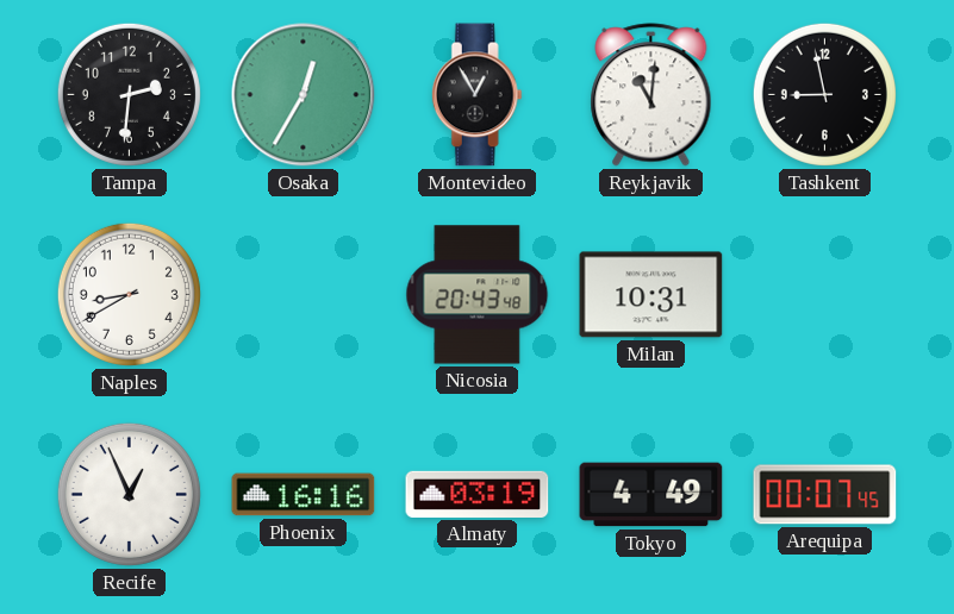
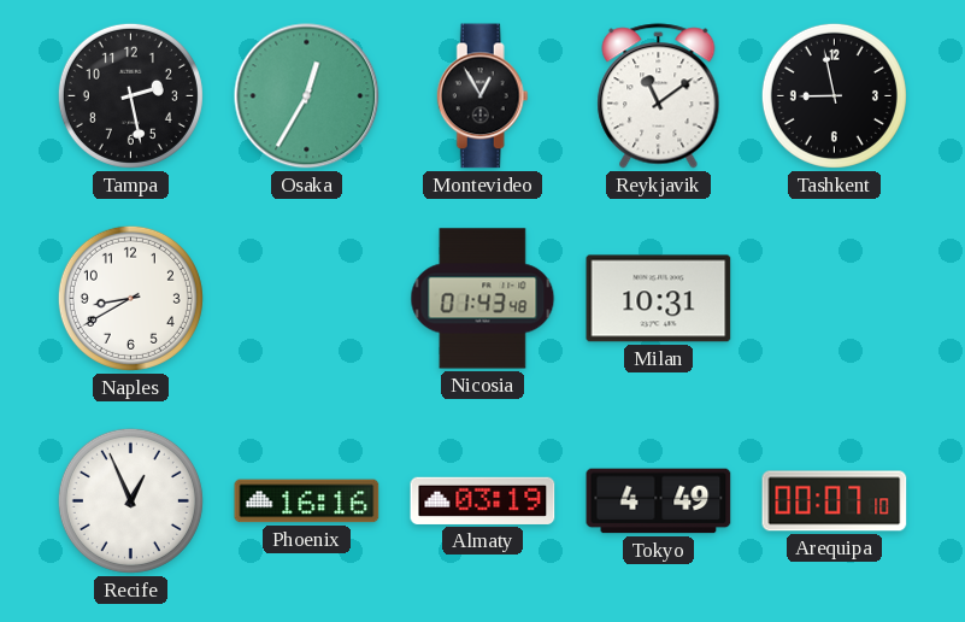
Tampa: 2:31 -> 2:28
Reykjavik: 11:01 -> 11:09
Nicosia: 20:43 -> 01:43
Arequipa: 00:07:45 -> 00:07:10
